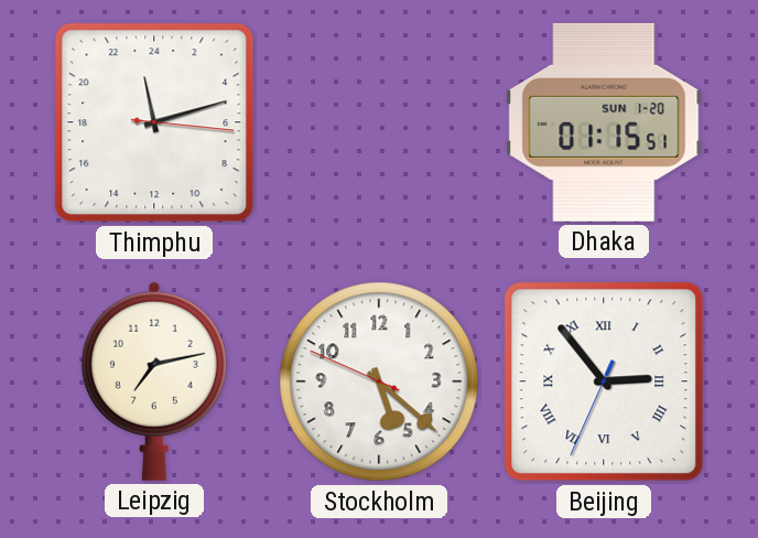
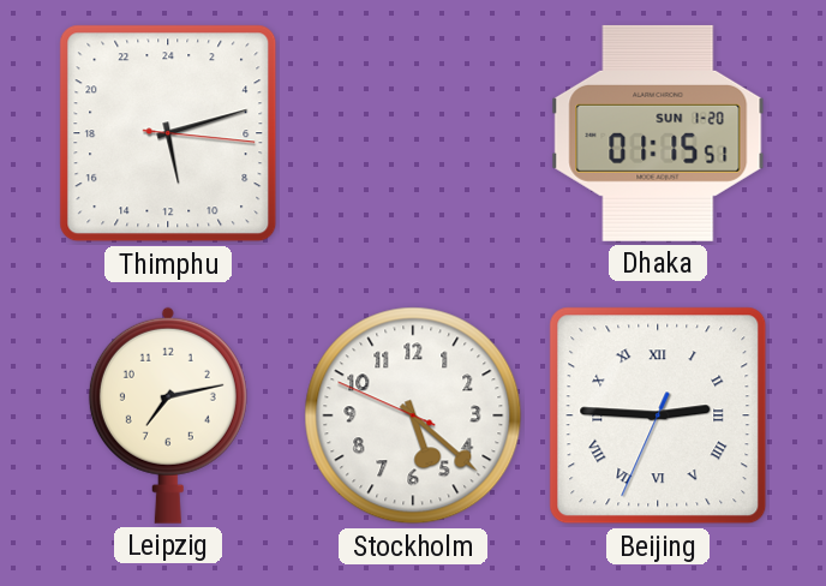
Thimphu: 23:12 -> 11:12
Beijing: 2:53 -> 2:45
